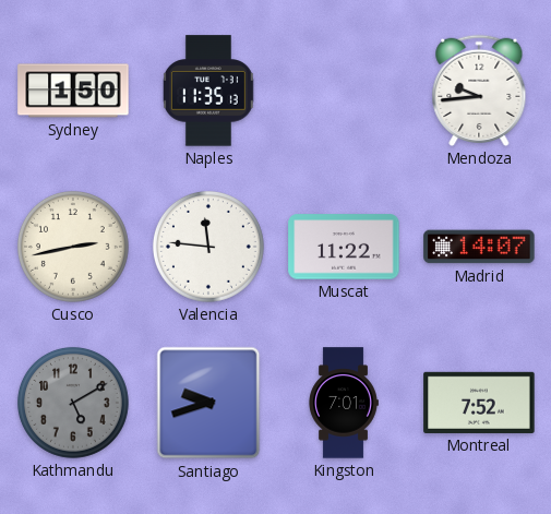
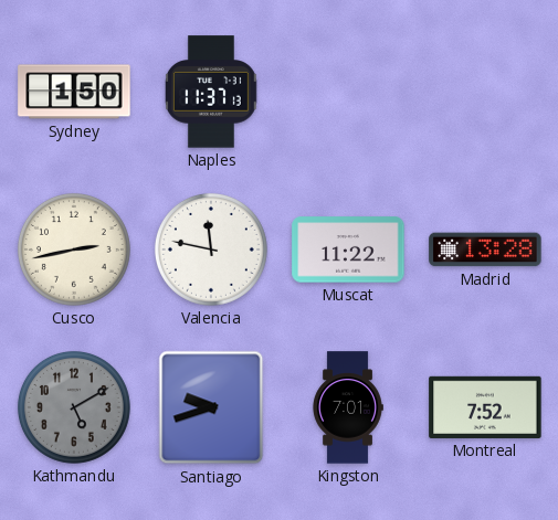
Naples: 11:35 -> 11:37
Mendoza: 9:44 -> none
Valencia: 11:46 -> 11:47
Madrid: 14:07 -> 13:28
